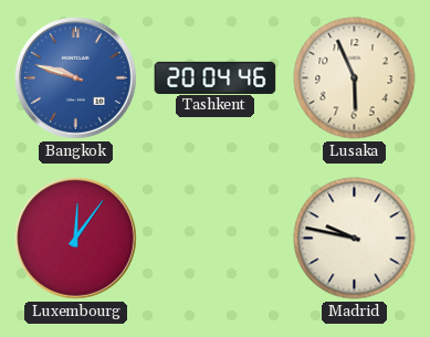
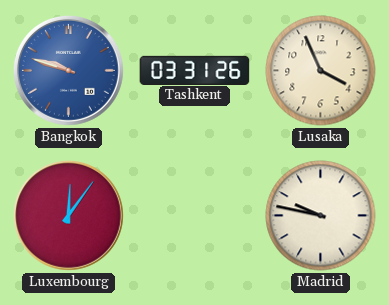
Tashkent: 20:04 -> 03:31
Lusaka: 5:56 -> 3:56
